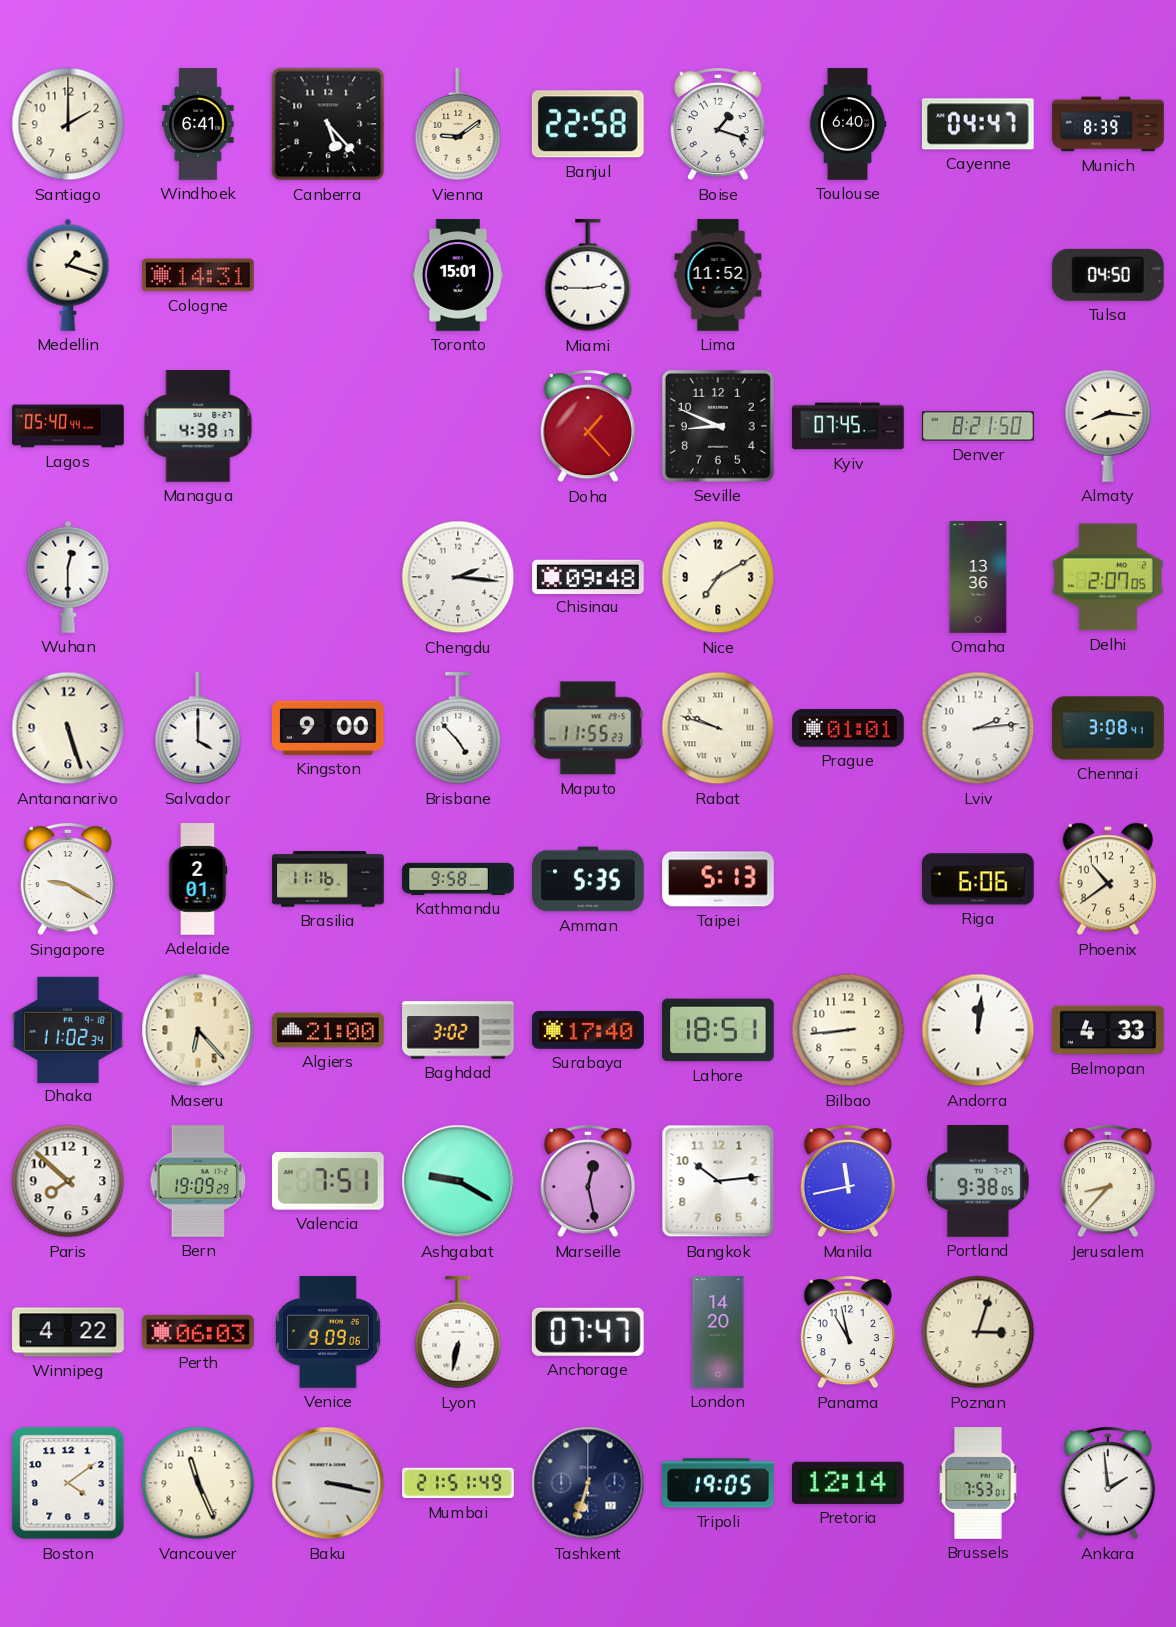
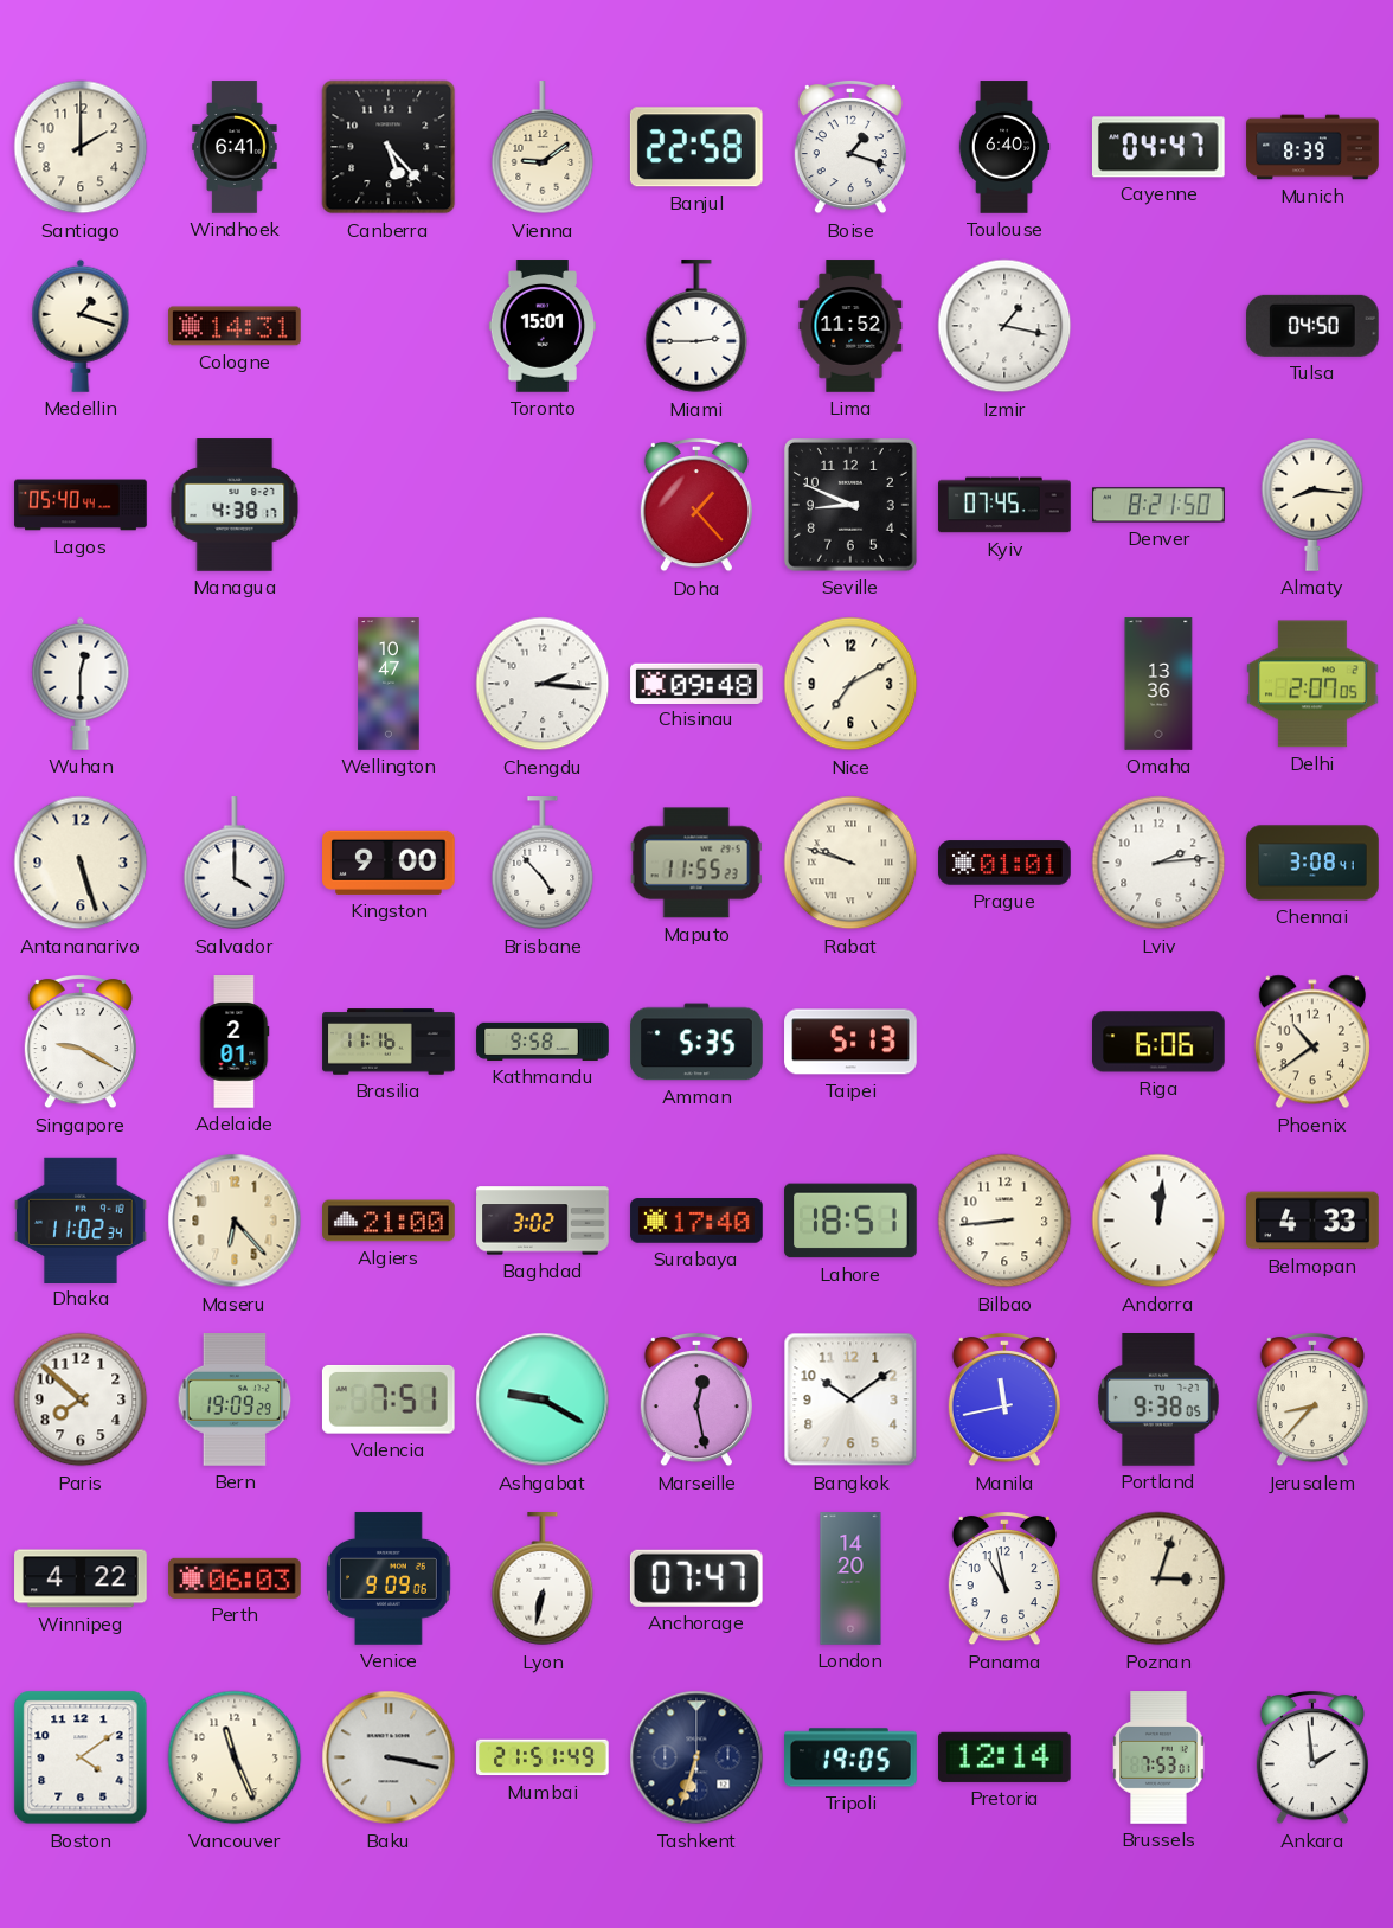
Izmir: none -> 1:17
Wellington: none -> 10:47
Bangkok: 10:14 -> 10:09
